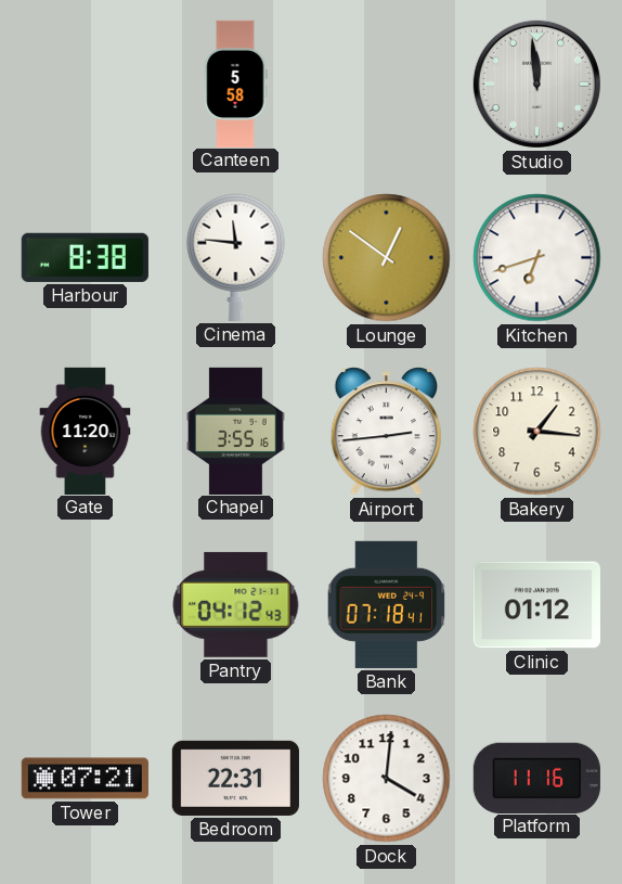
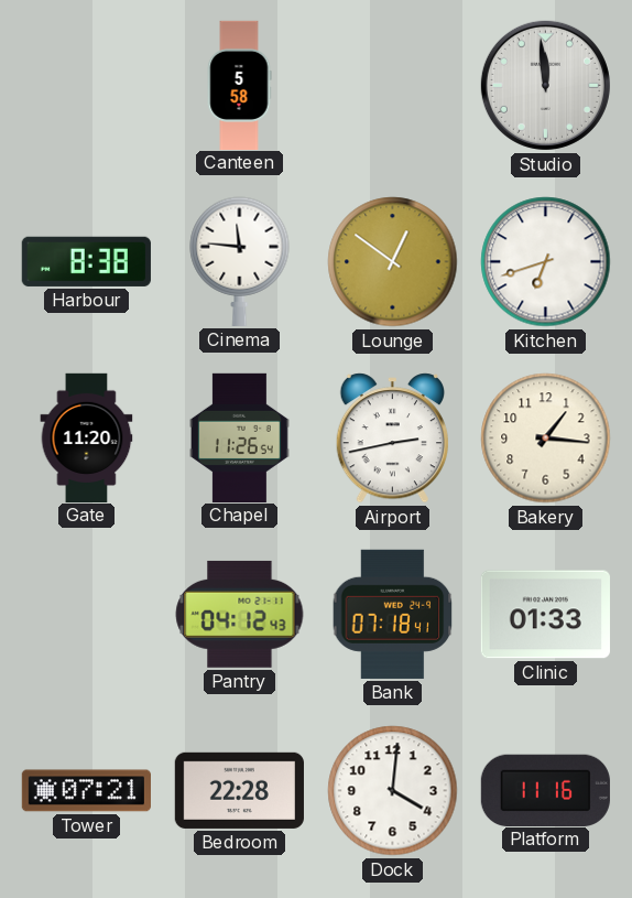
Chapel: 3:55 -> 11:26
Airport: 2:44 -> 2:43
Clinic: 01:12 -> 01:33
Bedroom: 22:31 -> 22:28
